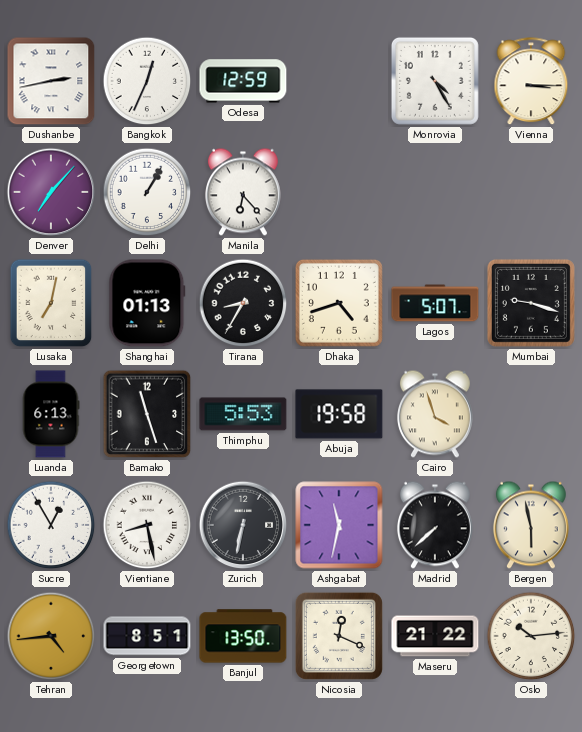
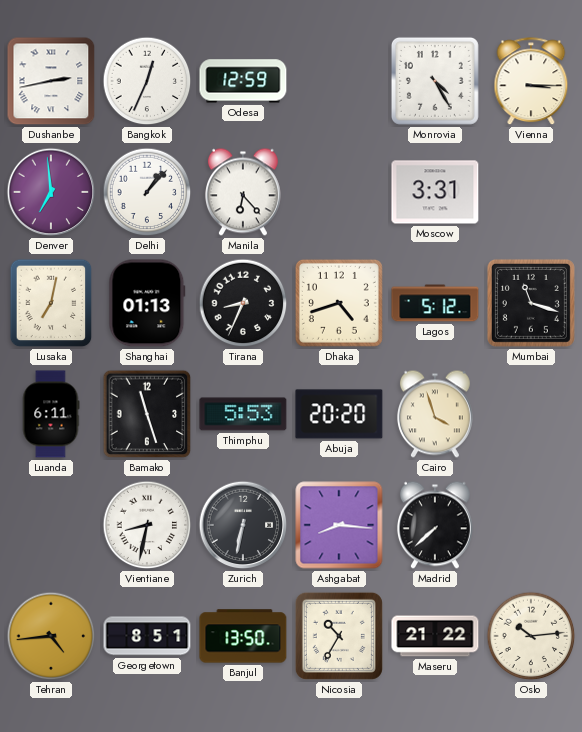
Denver: 7:07 -> 6:59
Delhi: 1:05 -> 1:07
Moscow: none -> 3:31
Tirana: 8:35 -> 8:34
Lagos: 5:07 -> 5:12
Mumbai: 9:18 -> 11:18
Luanda: 6:13 -> 6:11
Abuja: 19:58 -> 20:20
Sucre: 12:55 -> none
Vientiane: 8:28 -> 8:32
Ashgabat: 11:32 -> 8:16
Bergen: 5:58 -> none
Nicosia: 12:19 -> 10:35
